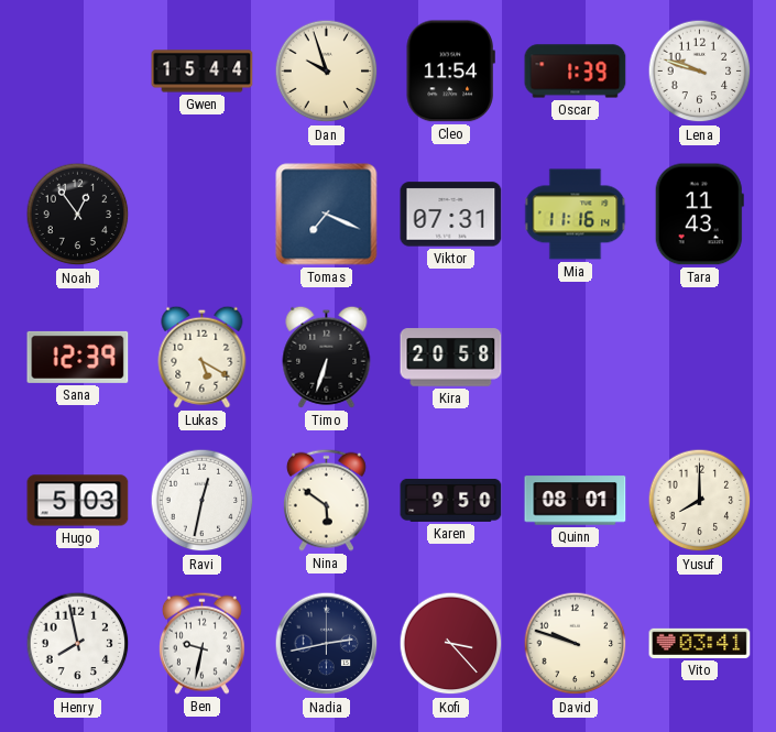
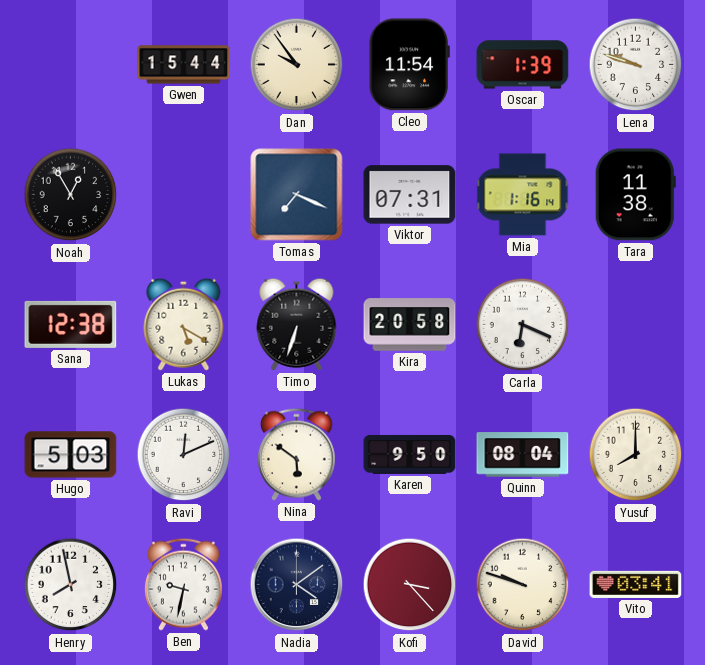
Dan: 9:57 -> 9:54
Noah: 12:54 -> 12:55
Mia: 11:16 -> 1:16
Tara: 11:43 -> 11:38
Sana: 12:39 -> 12:38
Carla: none -> 6:19
Ravi: 12:32 -> 12:11
Quinn: 08:01 -> 08:04
Nadia: 2:43 -> 4:09
